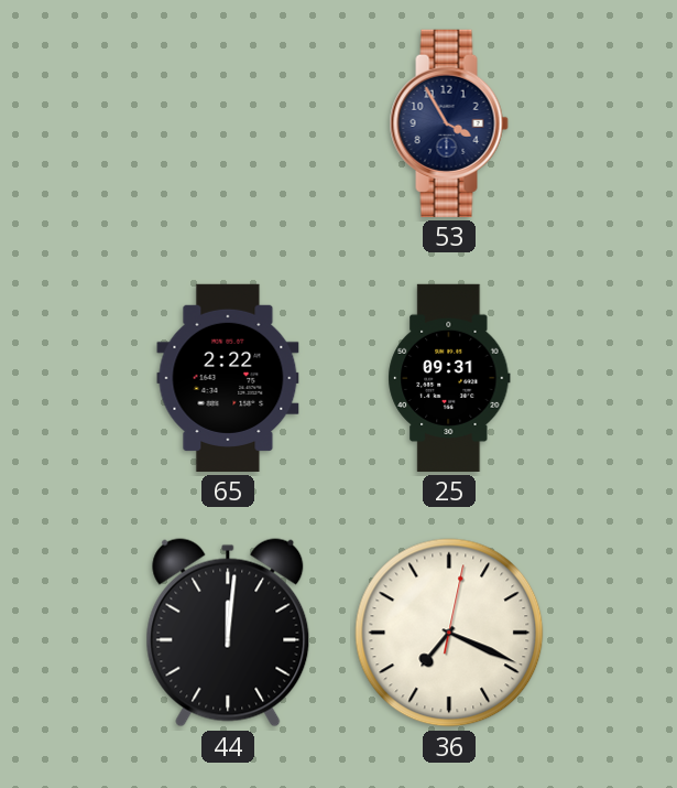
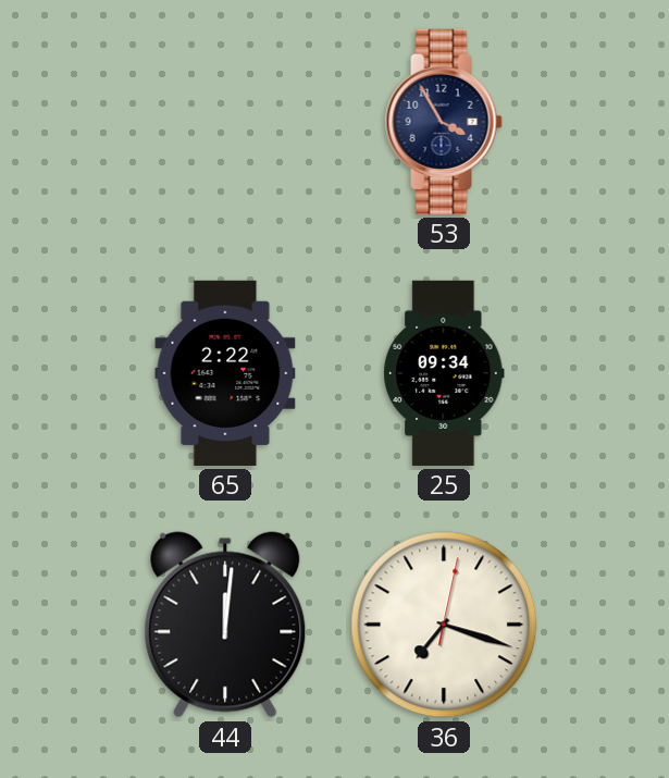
25: 09:31 -> 09:34
36: 7:19 -> 7:18
